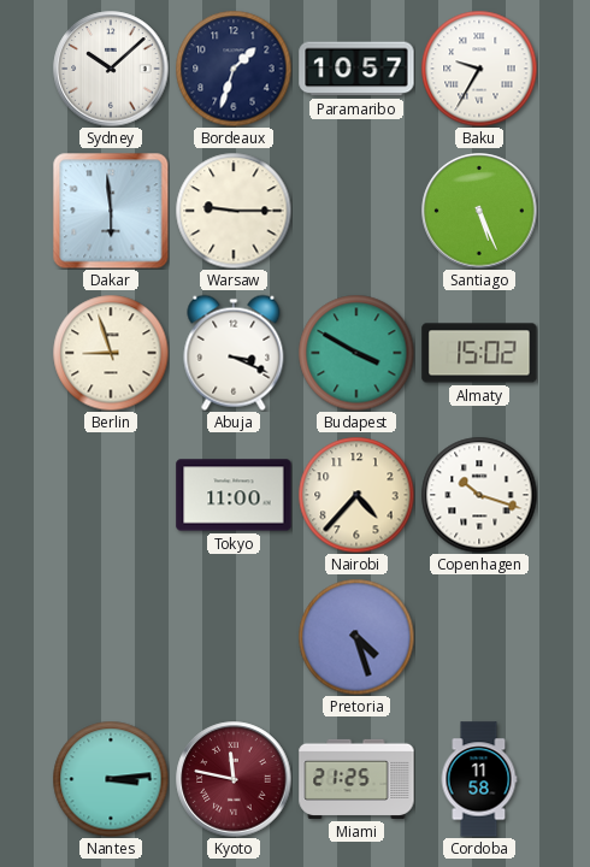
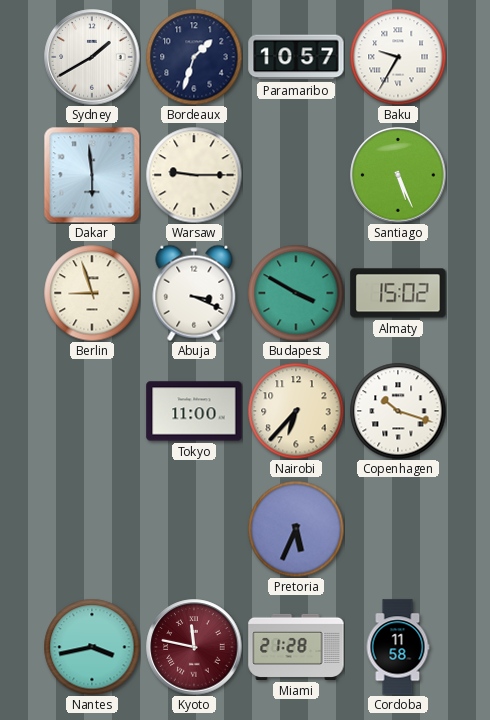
Sydney: 10:08 -> 1:40
Nairobi: 4:37 -> 6:37
Pretoria: 4:27 -> 5:34
Nantes: 3:14 -> 3:43
Miami: 21:25 -> 21:28
